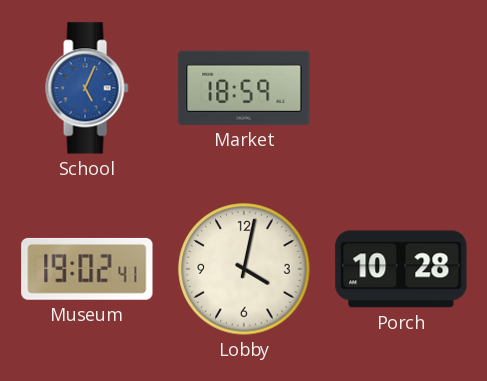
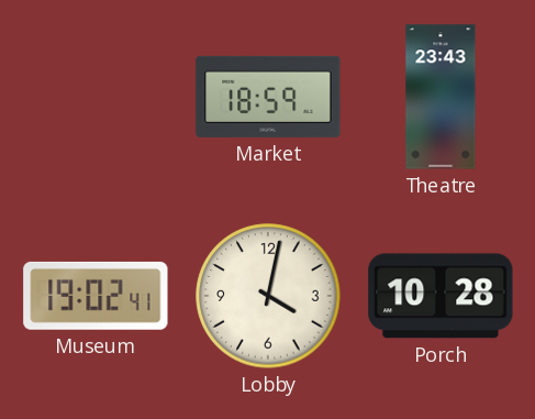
School: 5:04 -> none
Theatre: none -> 23:43
